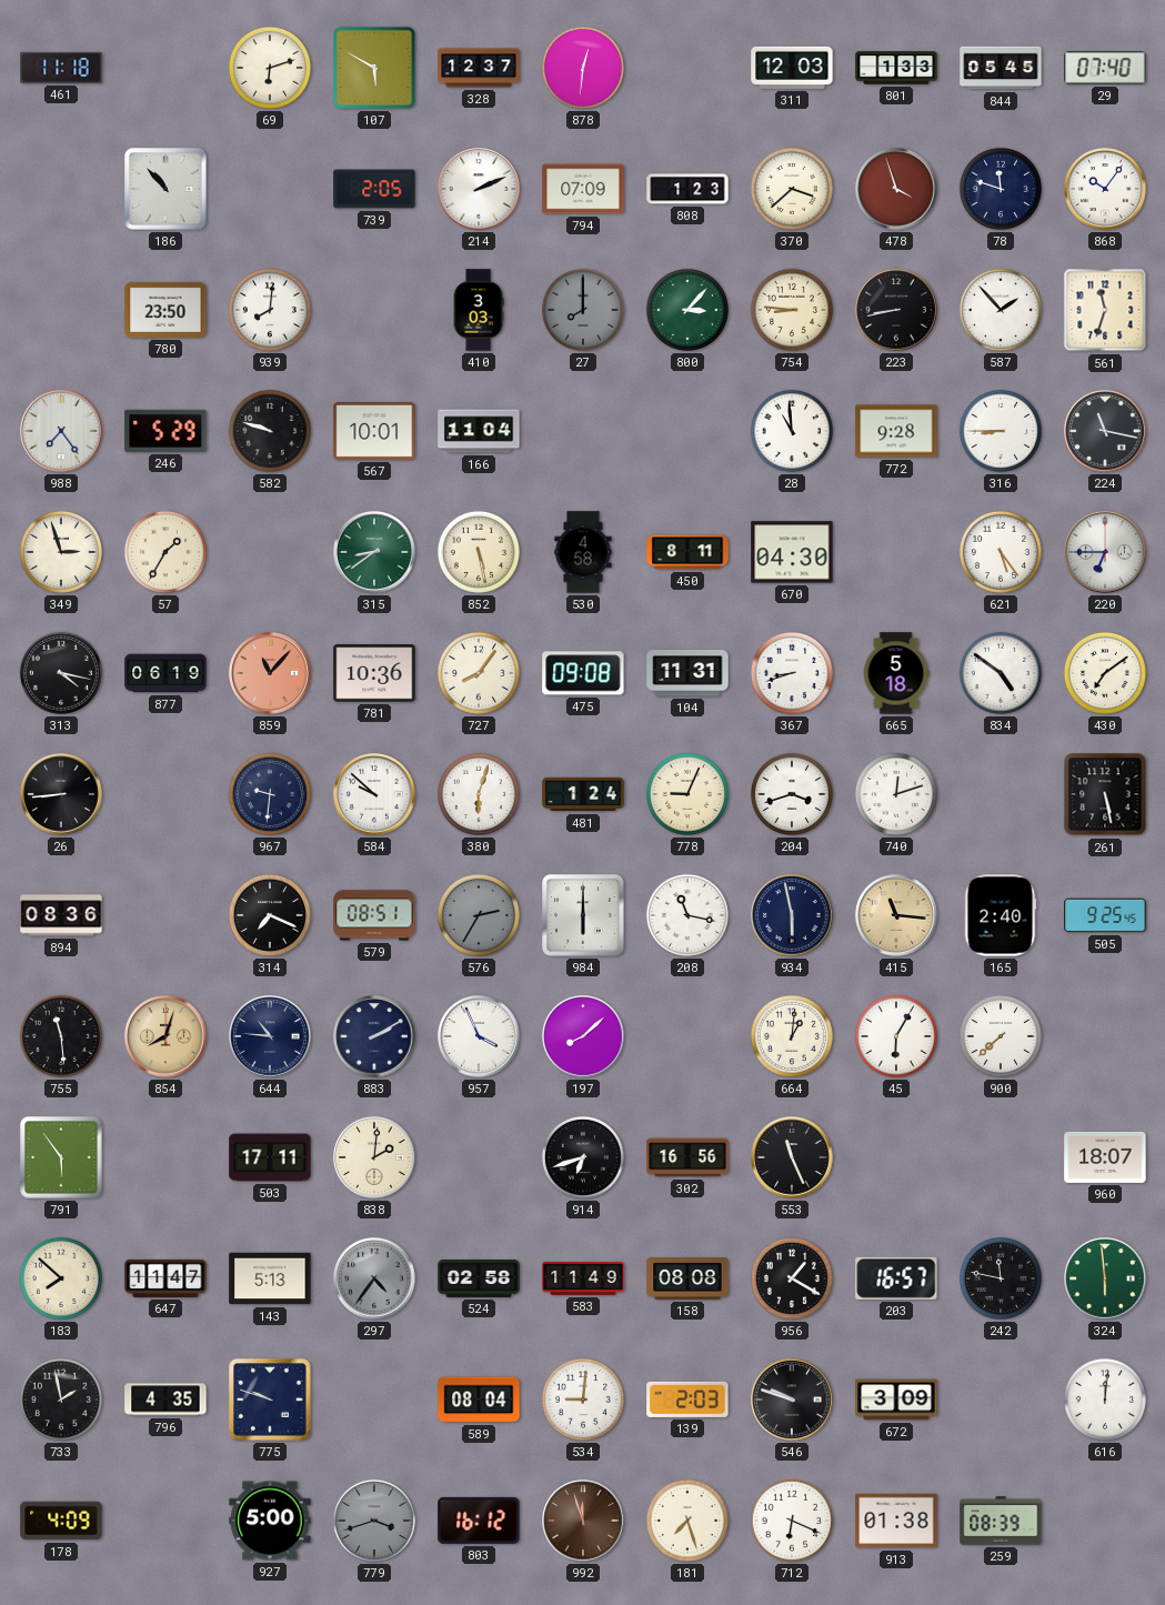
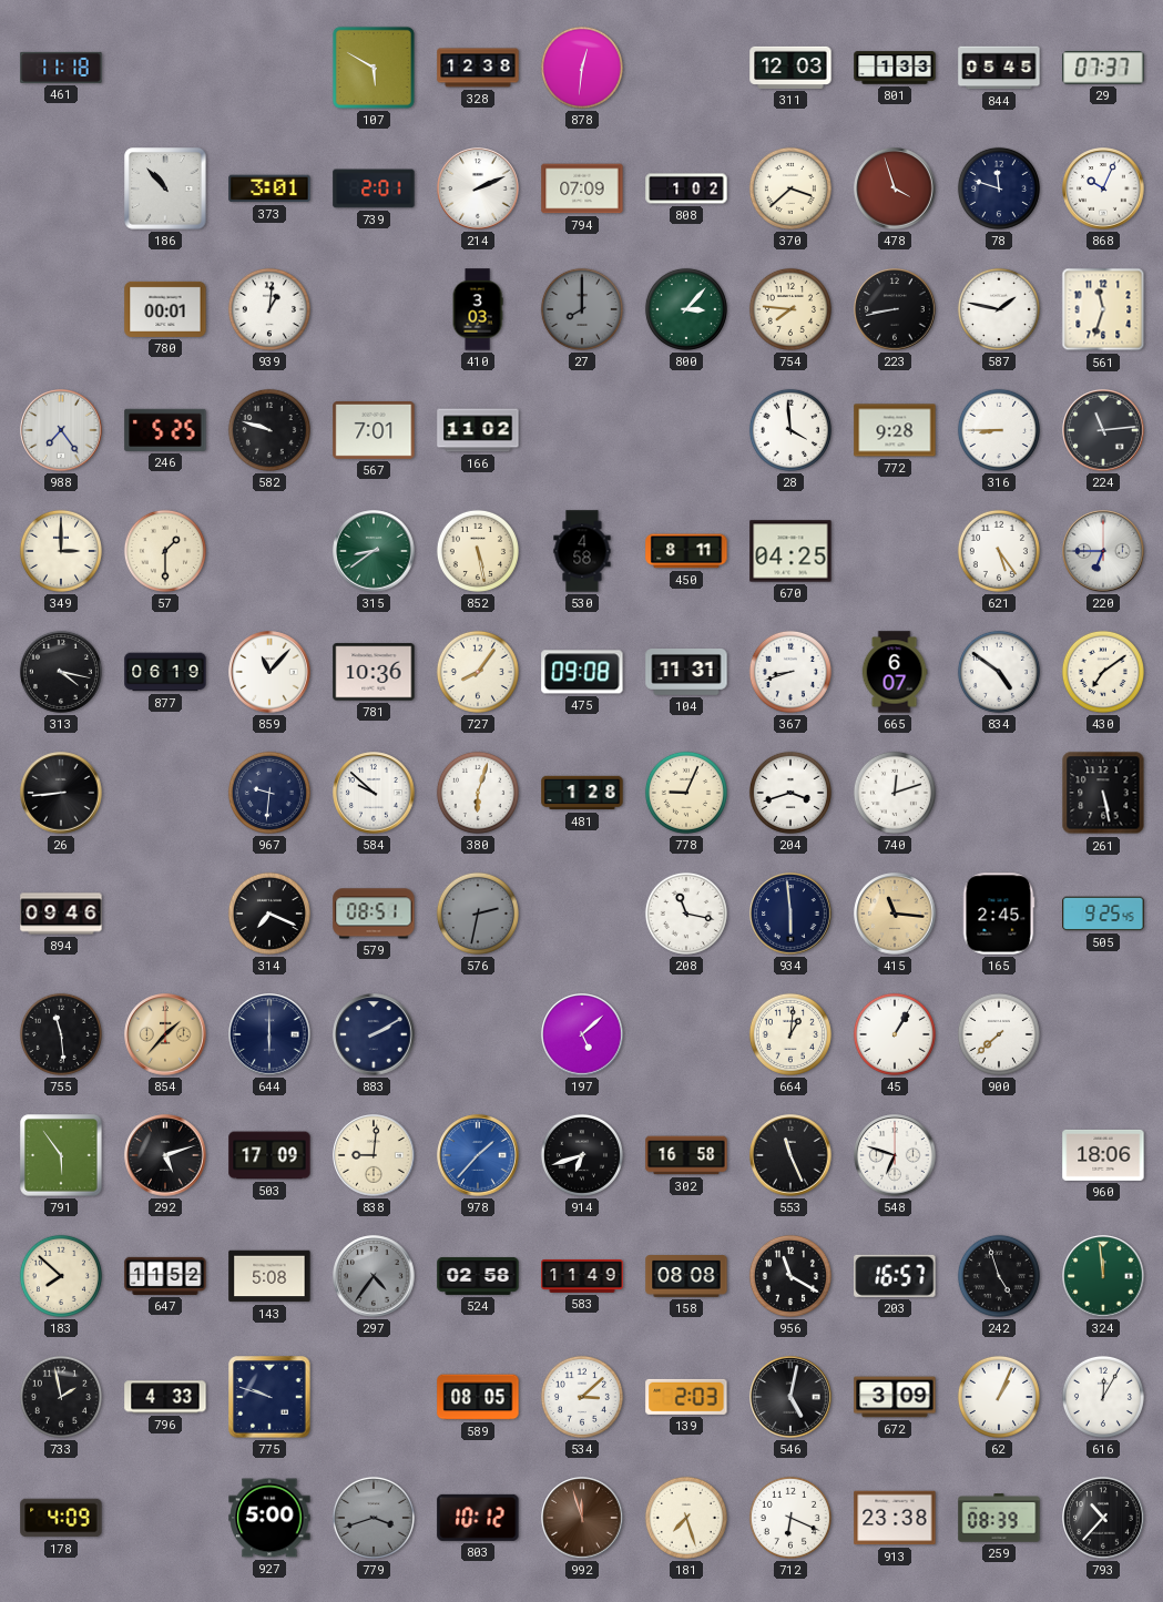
69: 6:12 -> none
328: 12:37 -> 12:38
29: 07:40 -> 07:37
373: none -> 3:01
739: 2:05 -> 2:01
808: 1:23 -> 1:02
868: 10:06 -> 10:04
780: 23:50 -> 00:01
939: 8:01 -> 1:01
754: 8:46 -> 7:46
587: 1:53 -> 1:47
246: 5:29 -> 5:25
567: 10:01 -> 7:01
166: 11:04 -> 11:02
28: 10:59 -> 3:59
224: 11:17 -> 11:14
349: 2:57 -> 3:00
57: 1:35 -> 1:30
670: 04:30 -> 04:25
859 dial: salmon -> white
665: 5:18 -> 6:07
481: 1:24 -> 1:28
894: 08:36 -> 09:46
576: 2:35 -> 2:32
984: 6:00 -> none
934: 5:58 -> 5:59
165: 2:40 -> 2:45
854: 8:03 -> 1:37
644: 10:46 -> 6:00
957: 3:56 -> none
197: 8:08 -> 5:08
45: 6:05 -> 1:05
292: none -> 5:12
503: 17:11 -> 17:09
838: 2:01 -> 9:01
978: none -> 1:37
302: 16:56 -> 16:58
548: none -> 6:48
960: 18:07 -> 18:06
647: 11:47 -> 11:52
143: 5:13 -> 5:08
956: 1:20 -> 11:20
242: 11:47 -> 4:57
324: 5:59 -> 11:59
796: 4:35 -> 4:33
589: 08:04 -> 08:05
534: 9:01 -> 3:08
546: 9:48 -> 5:02
62: none -> 1:04
616: 12:01 -> 12:05
803: 16:12 -> 10:12
913: 01:38 -> 23:38
793: none -> 10:37
